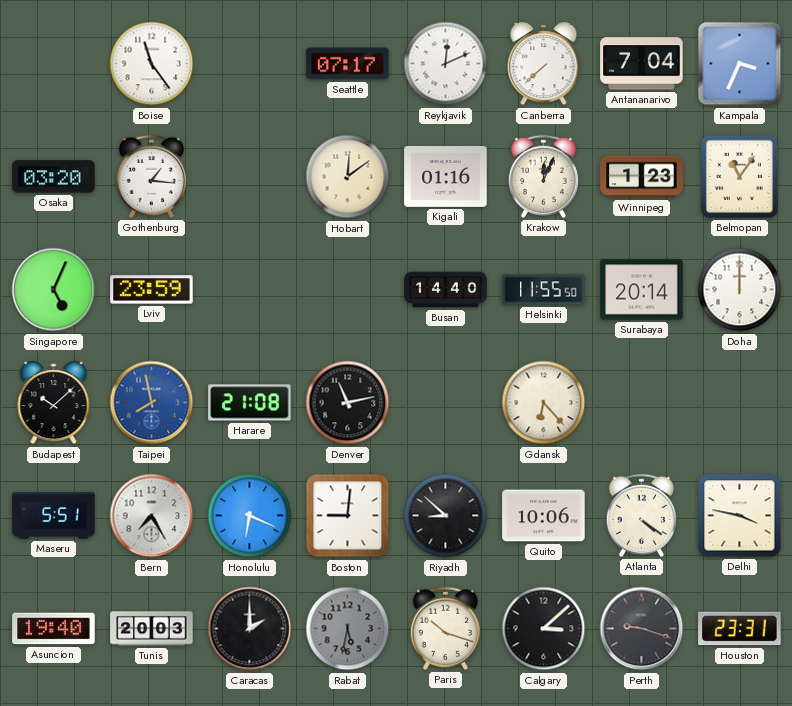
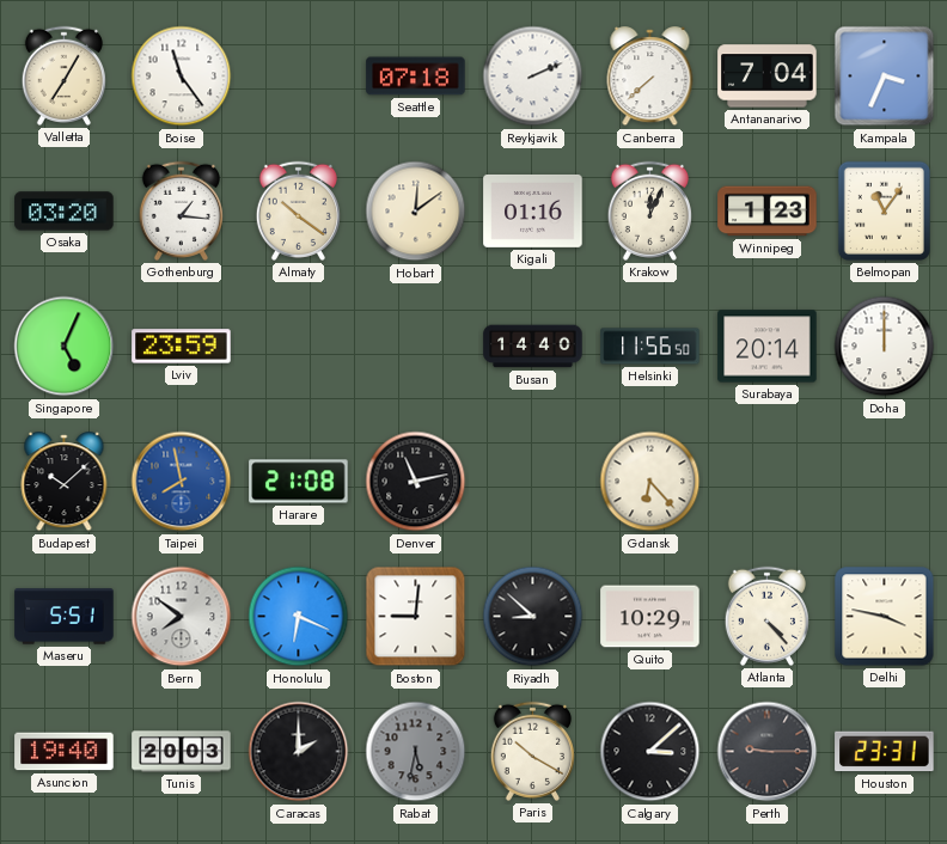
Valletta: none -> 7:05
Seattle: 07:17 -> 07:18
Reykjavik: 12:11 -> 2:11
Almaty: none -> 10:21
Helsinki: 11:55 -> 11:56
Bern: 7:25 -> 7:51
Quito: 10:06 -> 10:29
Atlanta: 4:21 -> 4:23
Paris: 10:18 -> 10:20
Perth: 9:18 -> 9:15
